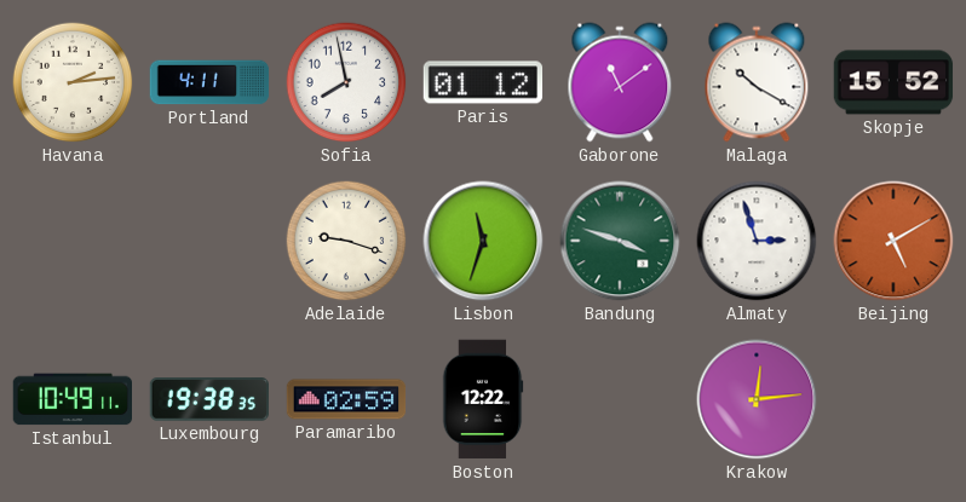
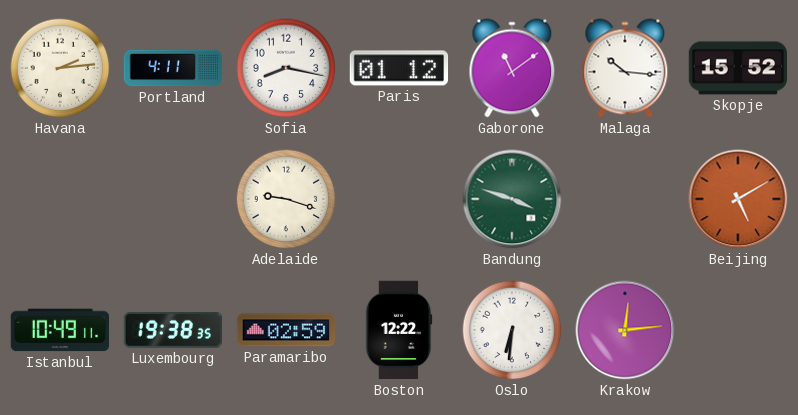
Sofia: 7:58 -> 8:17
Malaga: 10:20 -> 10:16
Lisbon: 11:33 -> none
Almaty: 2:57 -> none
Oslo: none -> 6:31
